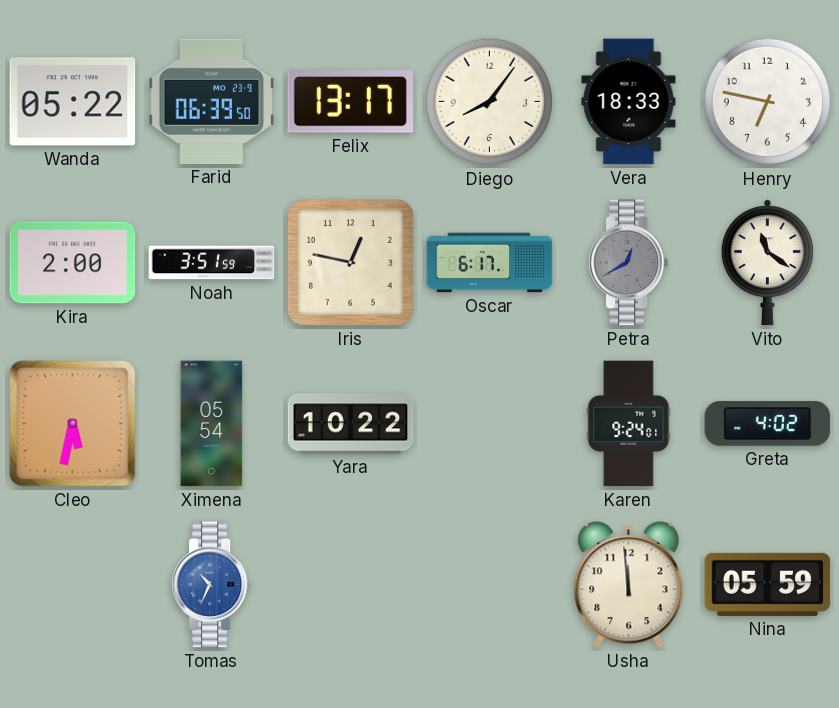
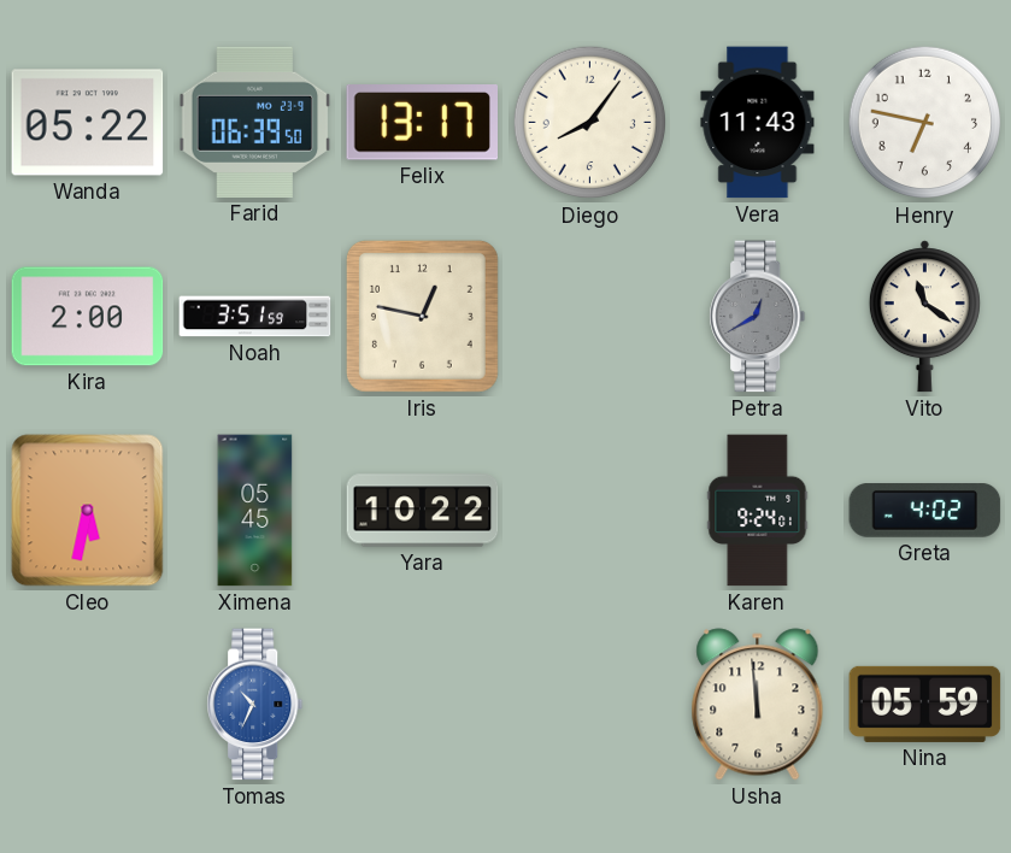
Vera: 18:33 -> 11:43
Oscar: 6:17 -> none
Ximena: 05:54 -> 05:45
